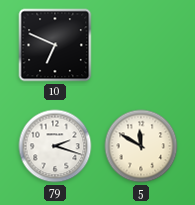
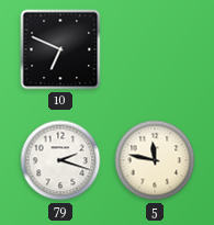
5: 11:50 -> 11:47
